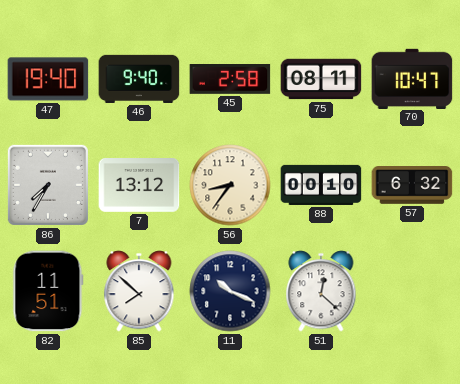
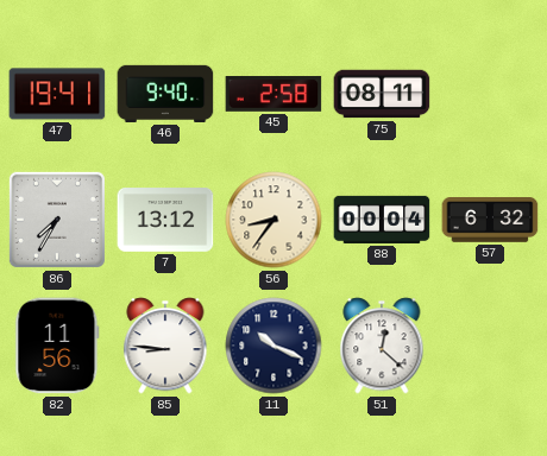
47: 19:40 -> 19:41
70: 10:47 -> none
88: 00:10 -> 00:04
82: 11:51 -> 11:56
85: 7:52 -> 8:46
